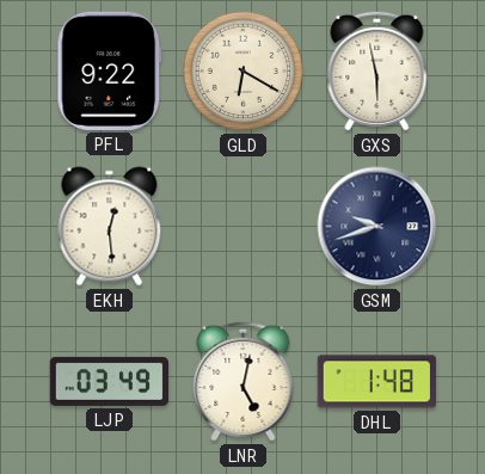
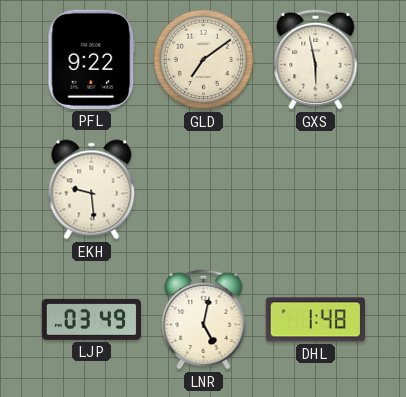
GLD: 6:20 -> 7:09
EKH: 12:29 -> 9:29
GSM: 9:42 -> none
